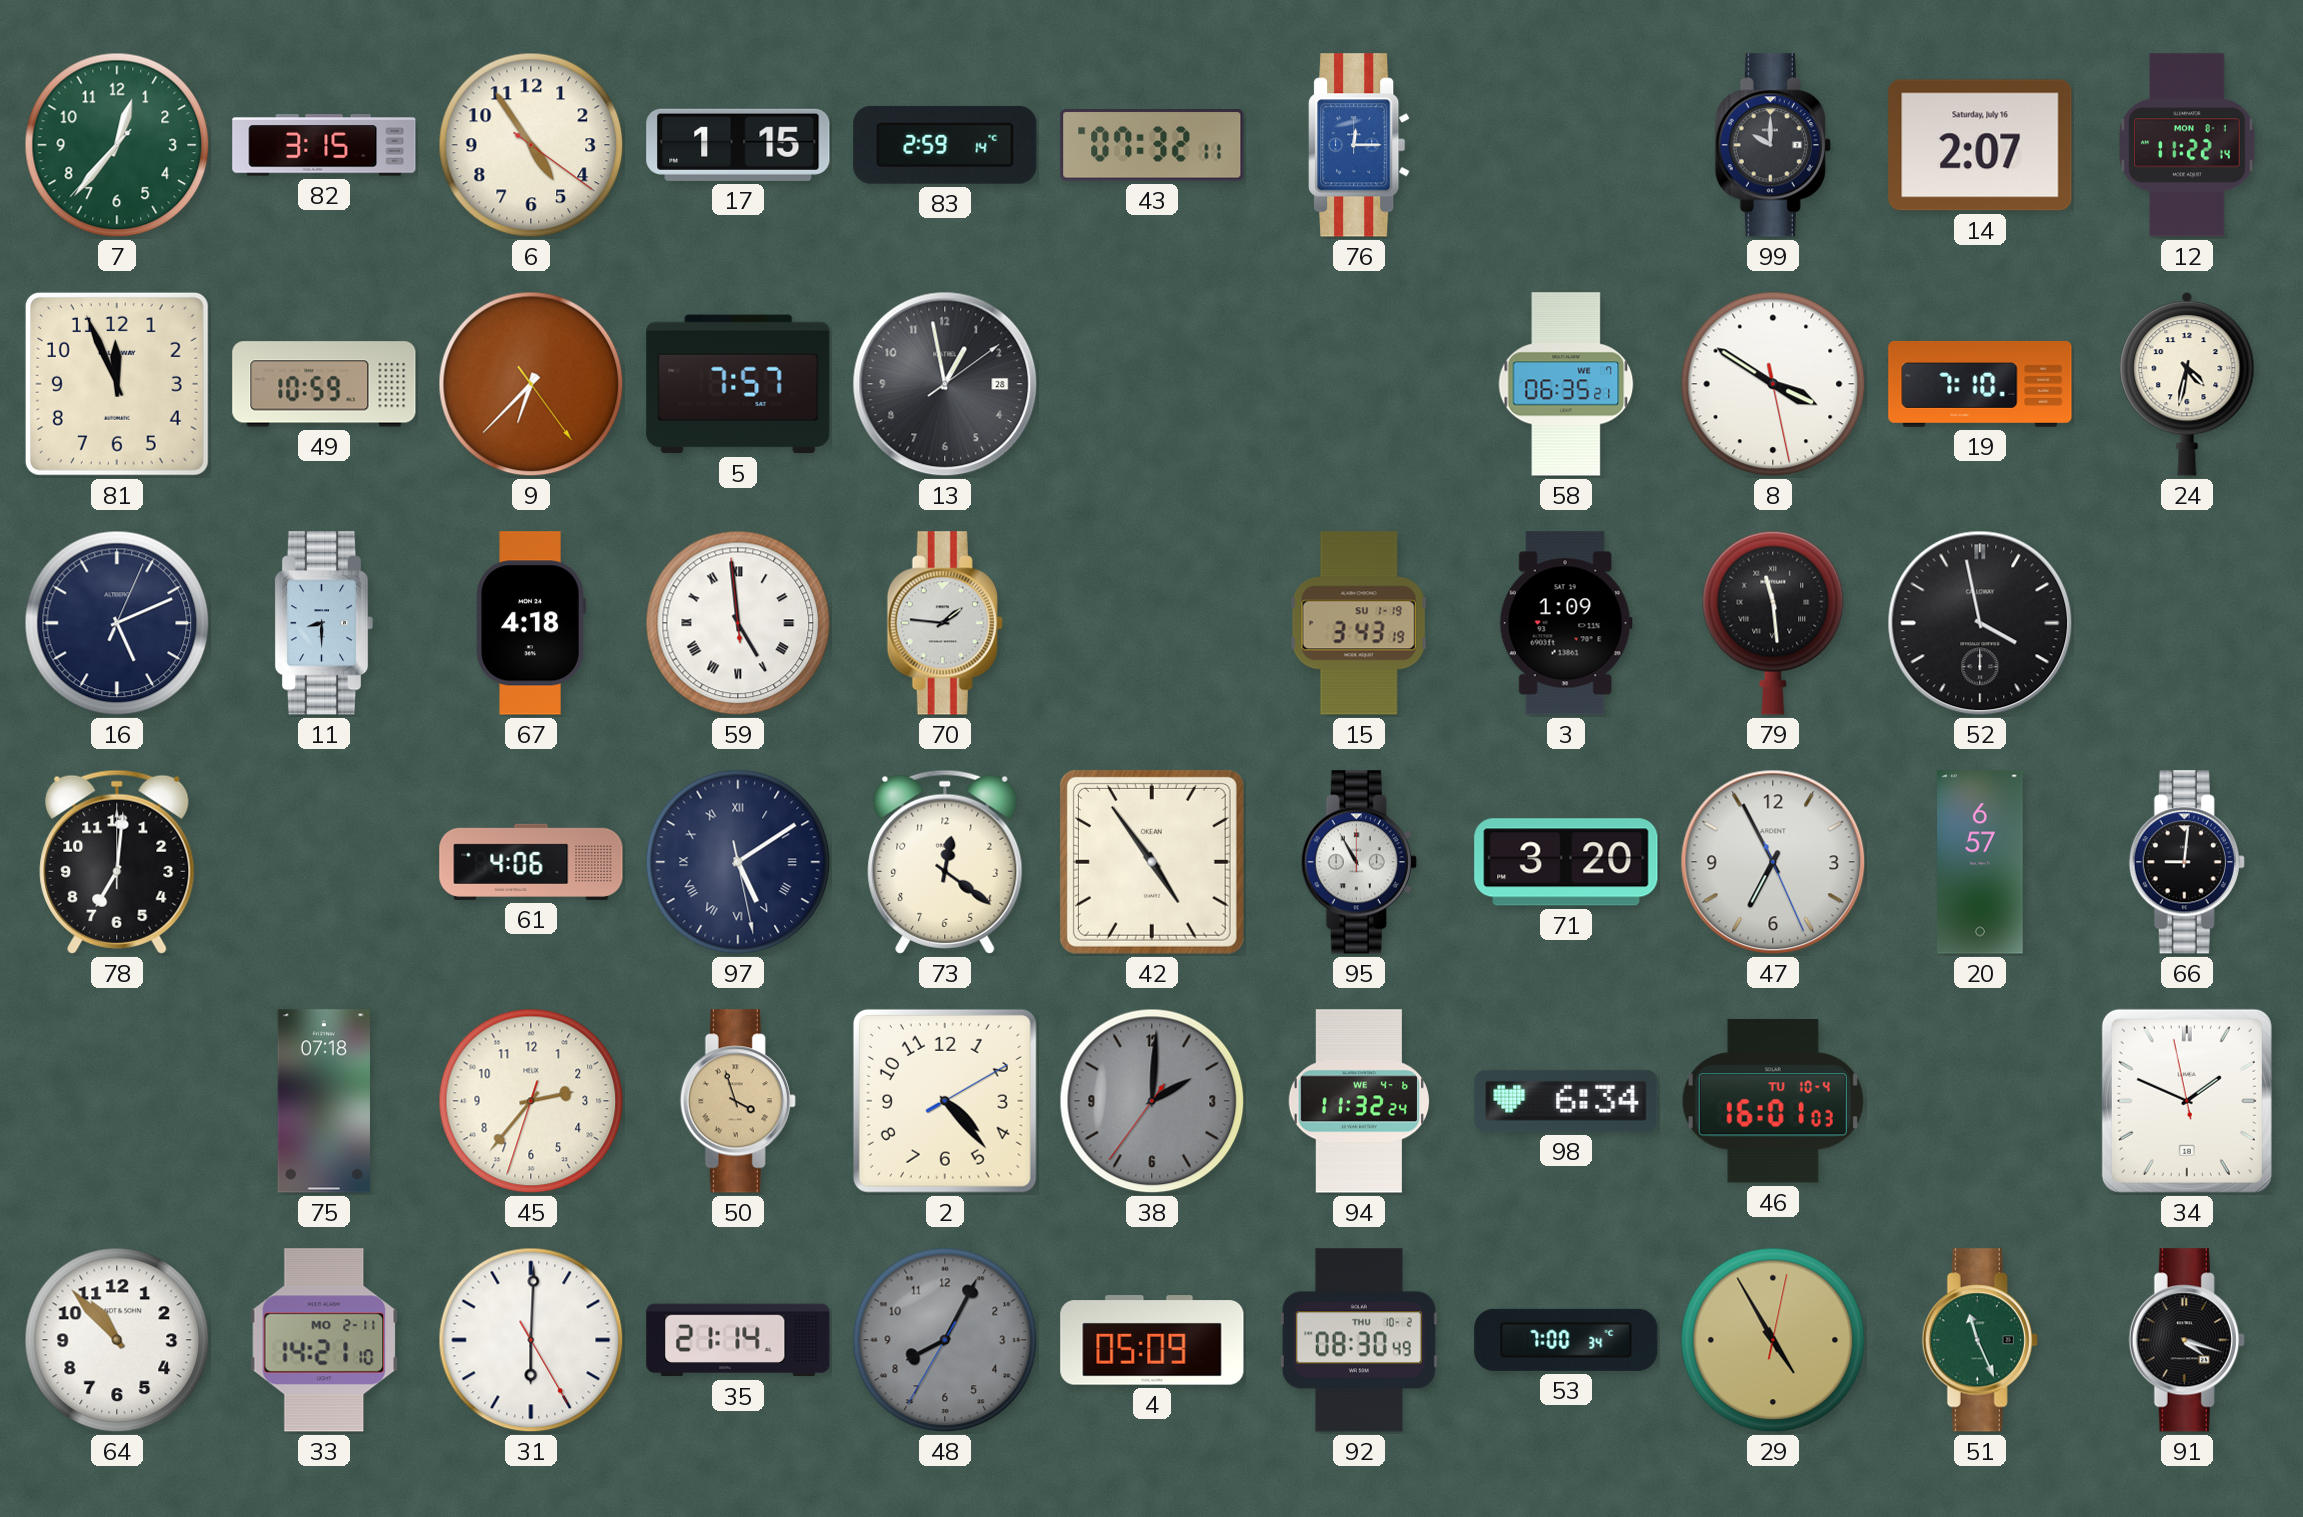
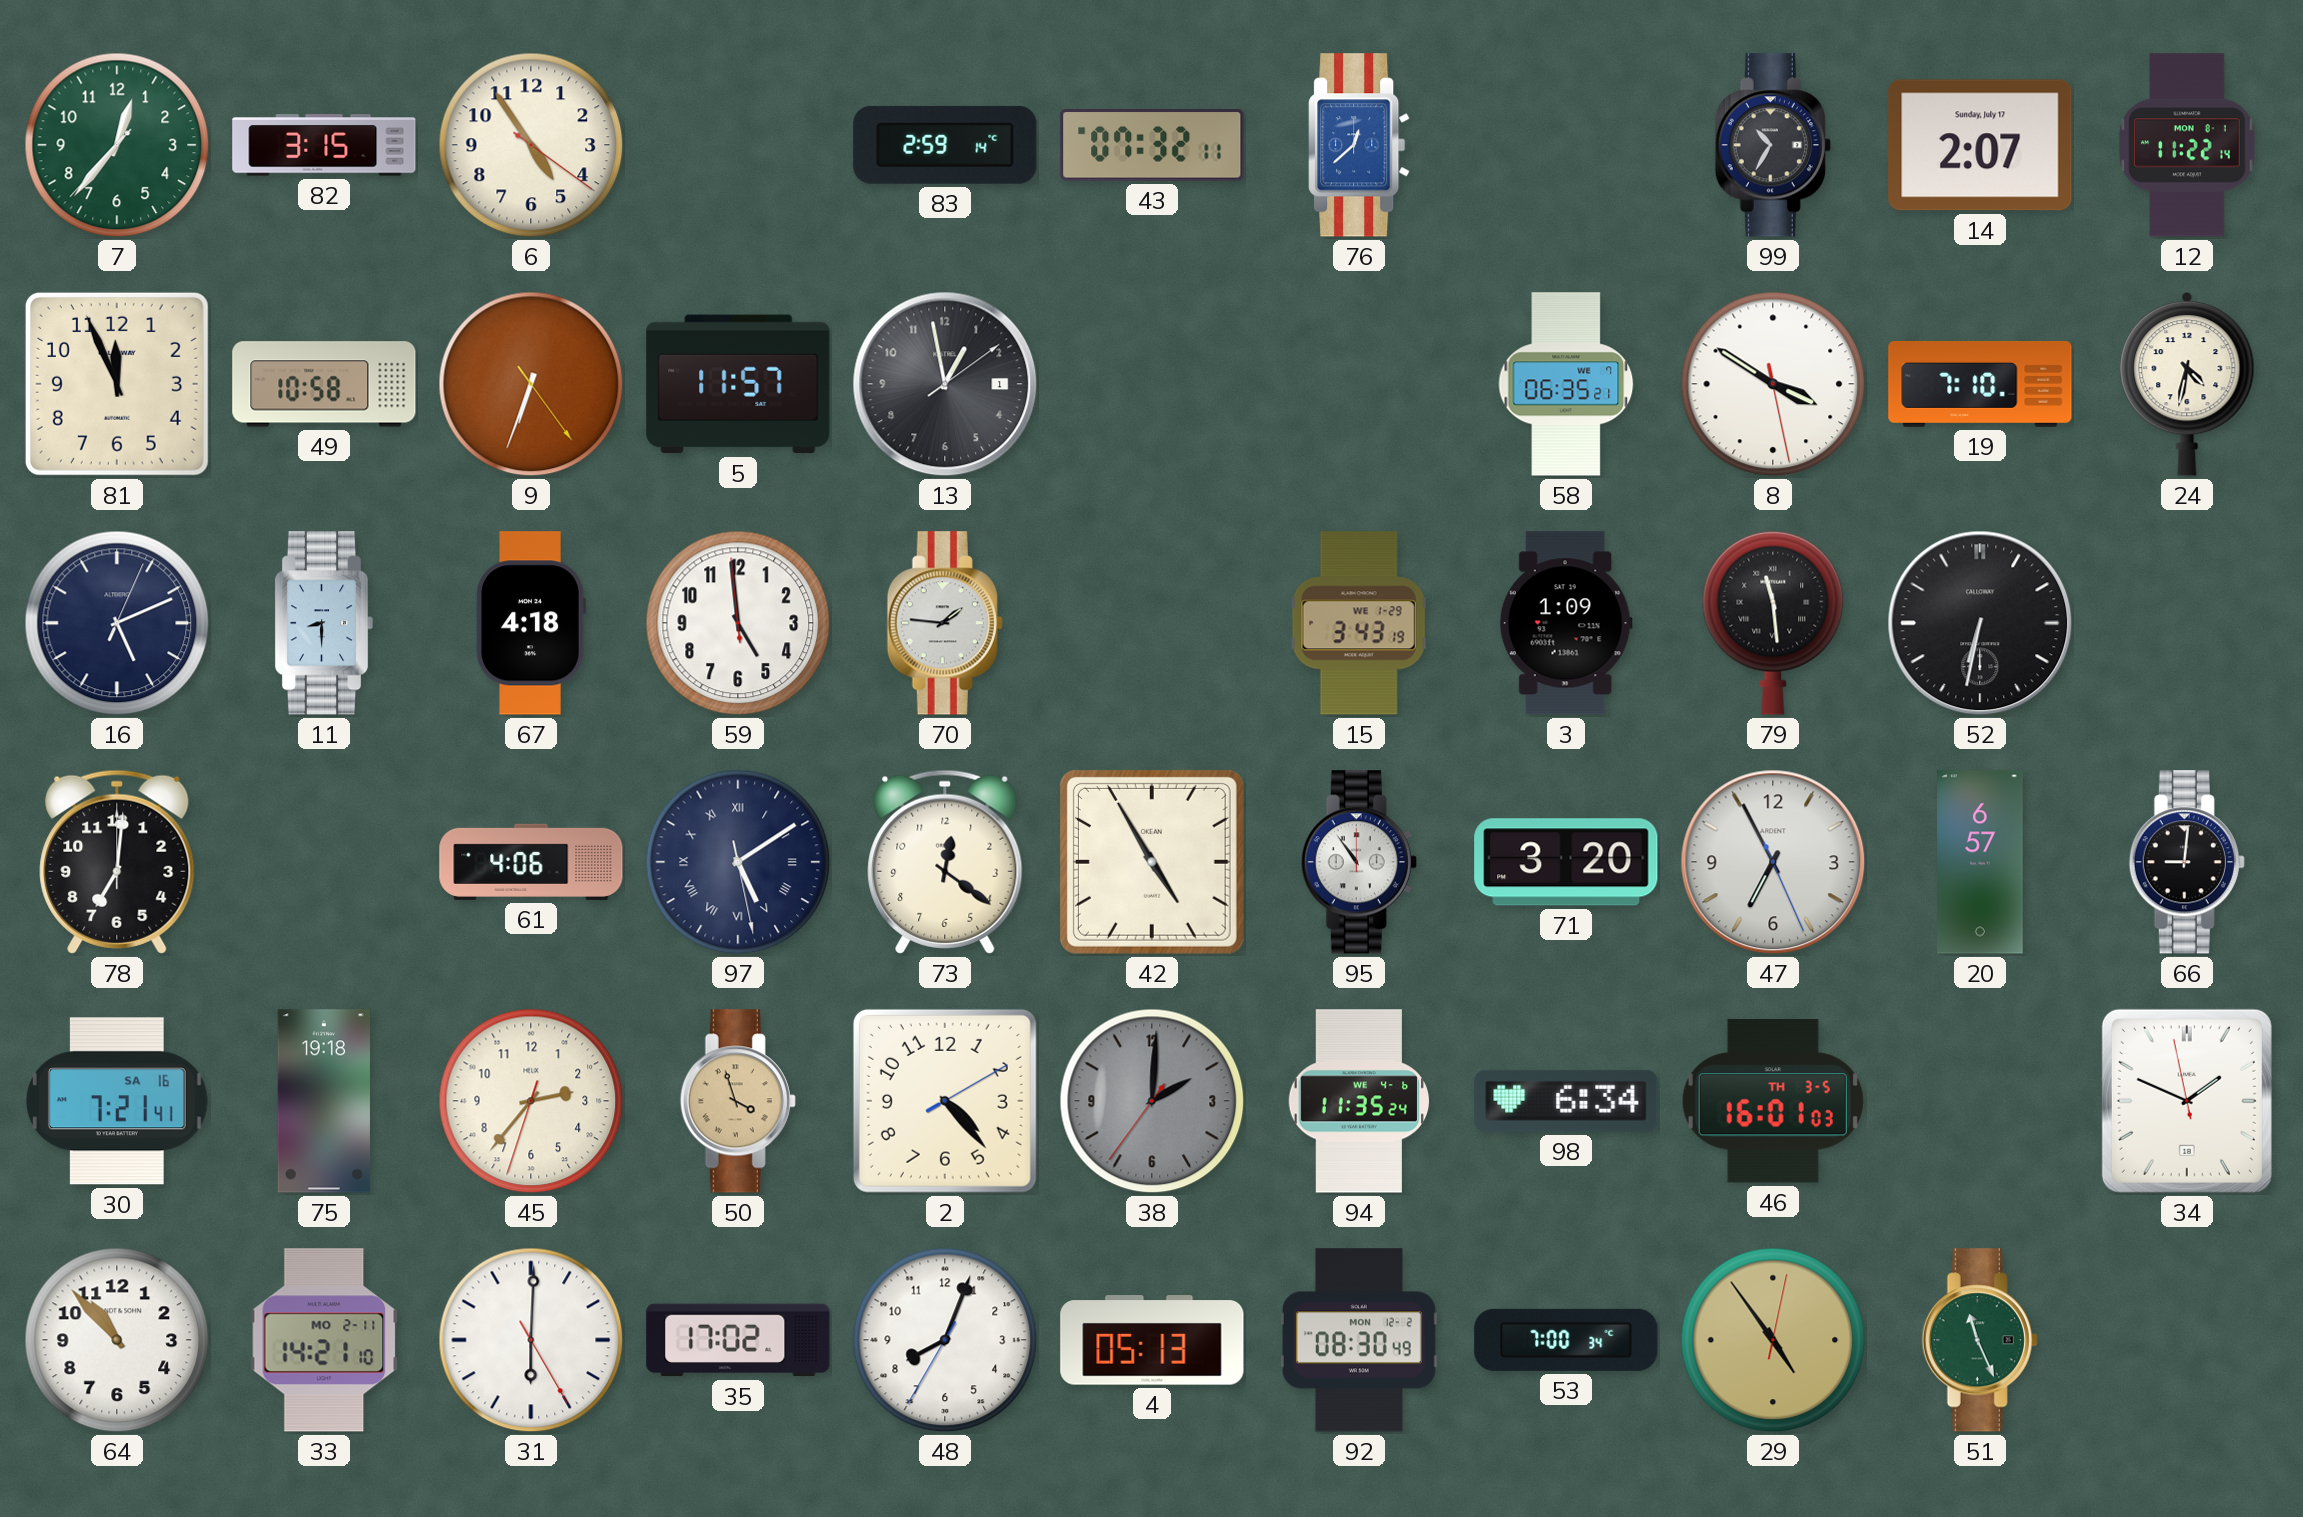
17: 1:15 -> none
76: 12:15 -> 12:38
99: 10:00 -> 10:35
14 date: Saturday, July 16 -> Sunday, July 17
49: 10:59 -> 10:58
9: 6:37 -> 6:33
5: 7:57 -> 11:57
13 date: 28 -> 1
59 numerals: Roman -> Arabic
15 date: SU 1-19 -> WE 1-29
52: 3:58 -> 6:32
42: 4:54 -> 4:55
95: 10:55 -> 10:54
30: none -> 7:21
75: 07:18 -> 19:18
94: 11:32 -> 11:35
46 date: TU 10-4 -> TH 3-5
35: 21:14 -> 17:02
48: 8:04 -> 8:03
48 dial: grey -> white
4: 05:09 -> 05:13
92 date: THU 10-2 -> MON 12-2
29: 4:55 -> 4:54
91: 4:18 -> none
